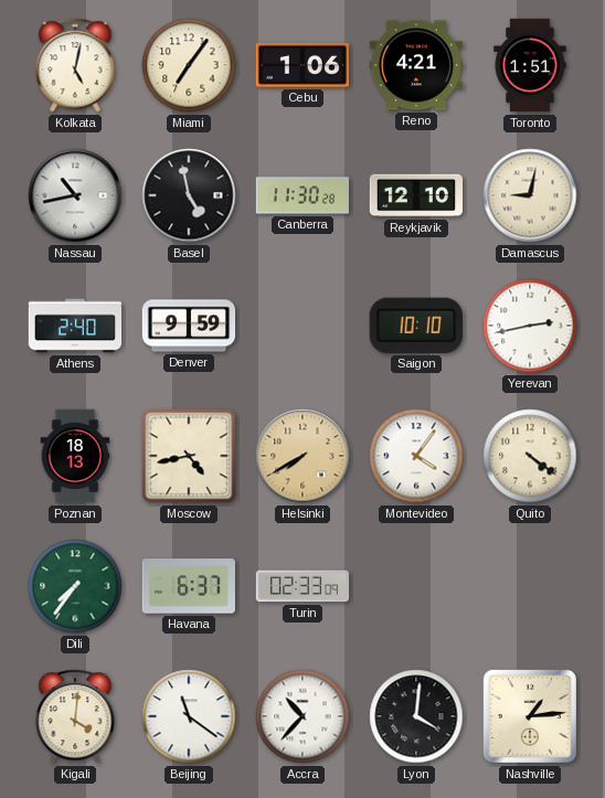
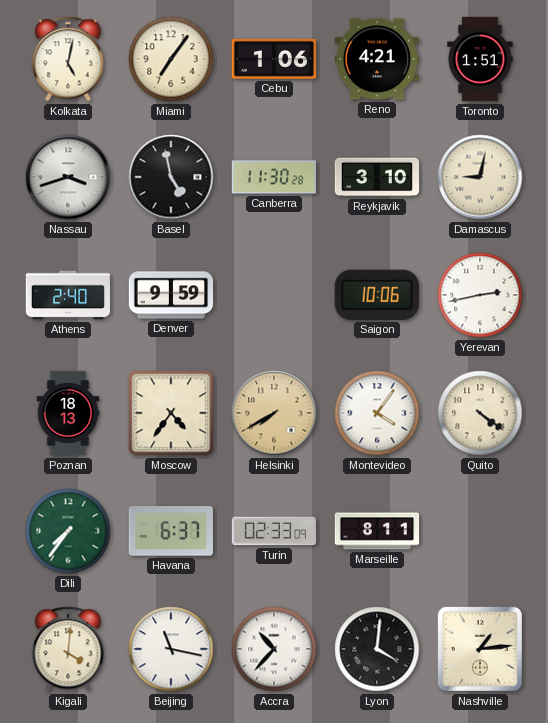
Nassau: 10:43 -> 3:42
Reykjavik: 12:10 -> 3:10
Saigon: 10:10 -> 10:06
Moscow: 4:43 -> 4:36
Marseille: none -> 8:11
Beijing: 11:21 -> 11:17
